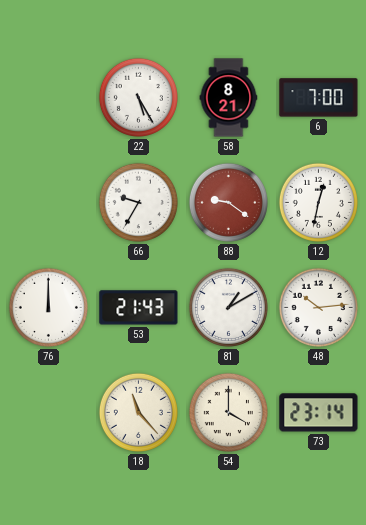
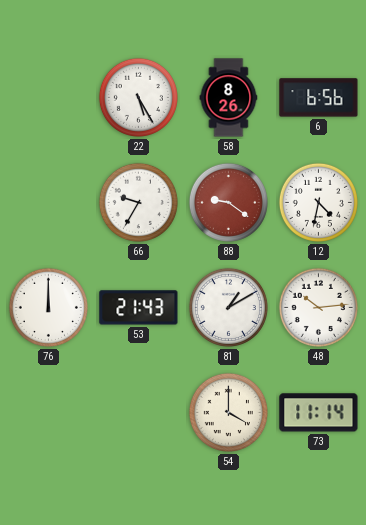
58: 8:21 -> 8:26
6: 7:00 -> 6:56
12: 12:32 -> 4:32
18: 11:23 -> none
73: 23:14 -> 11:14
